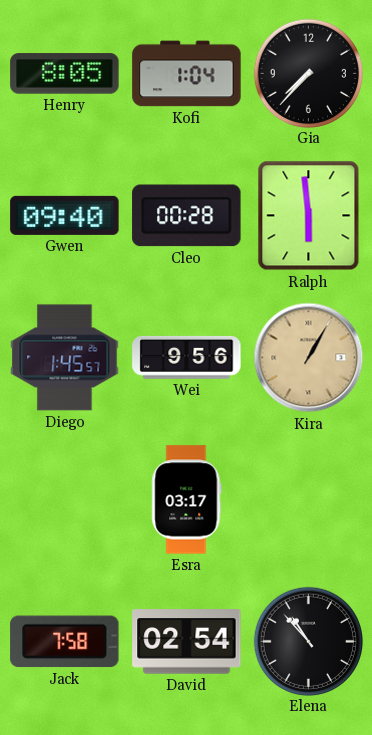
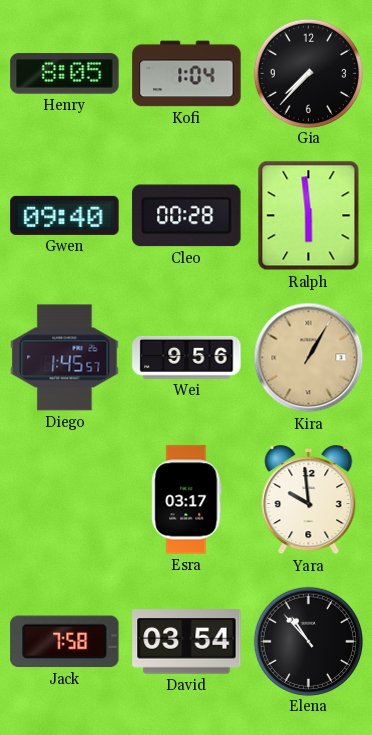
Yara: none -> 9:59
David: 02:54 -> 03:54
